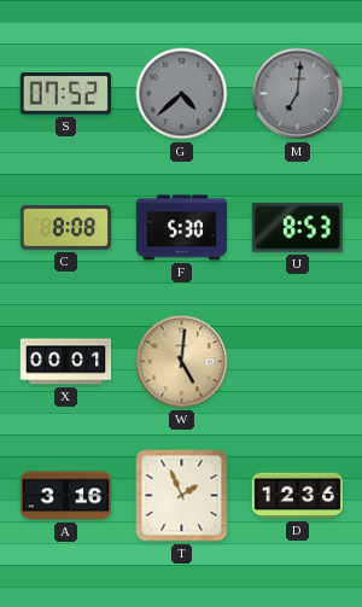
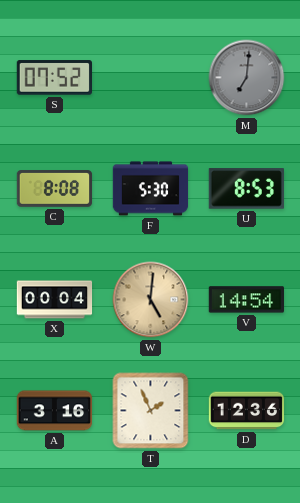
G: 4:38 -> none
X: 00:01 -> 00:04
V: none -> 14:54
